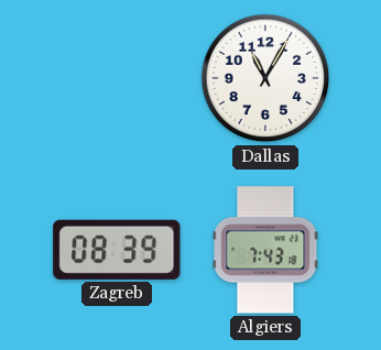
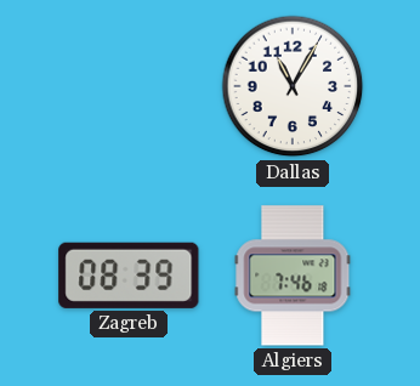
Algiers: 7:43 -> 7:46
